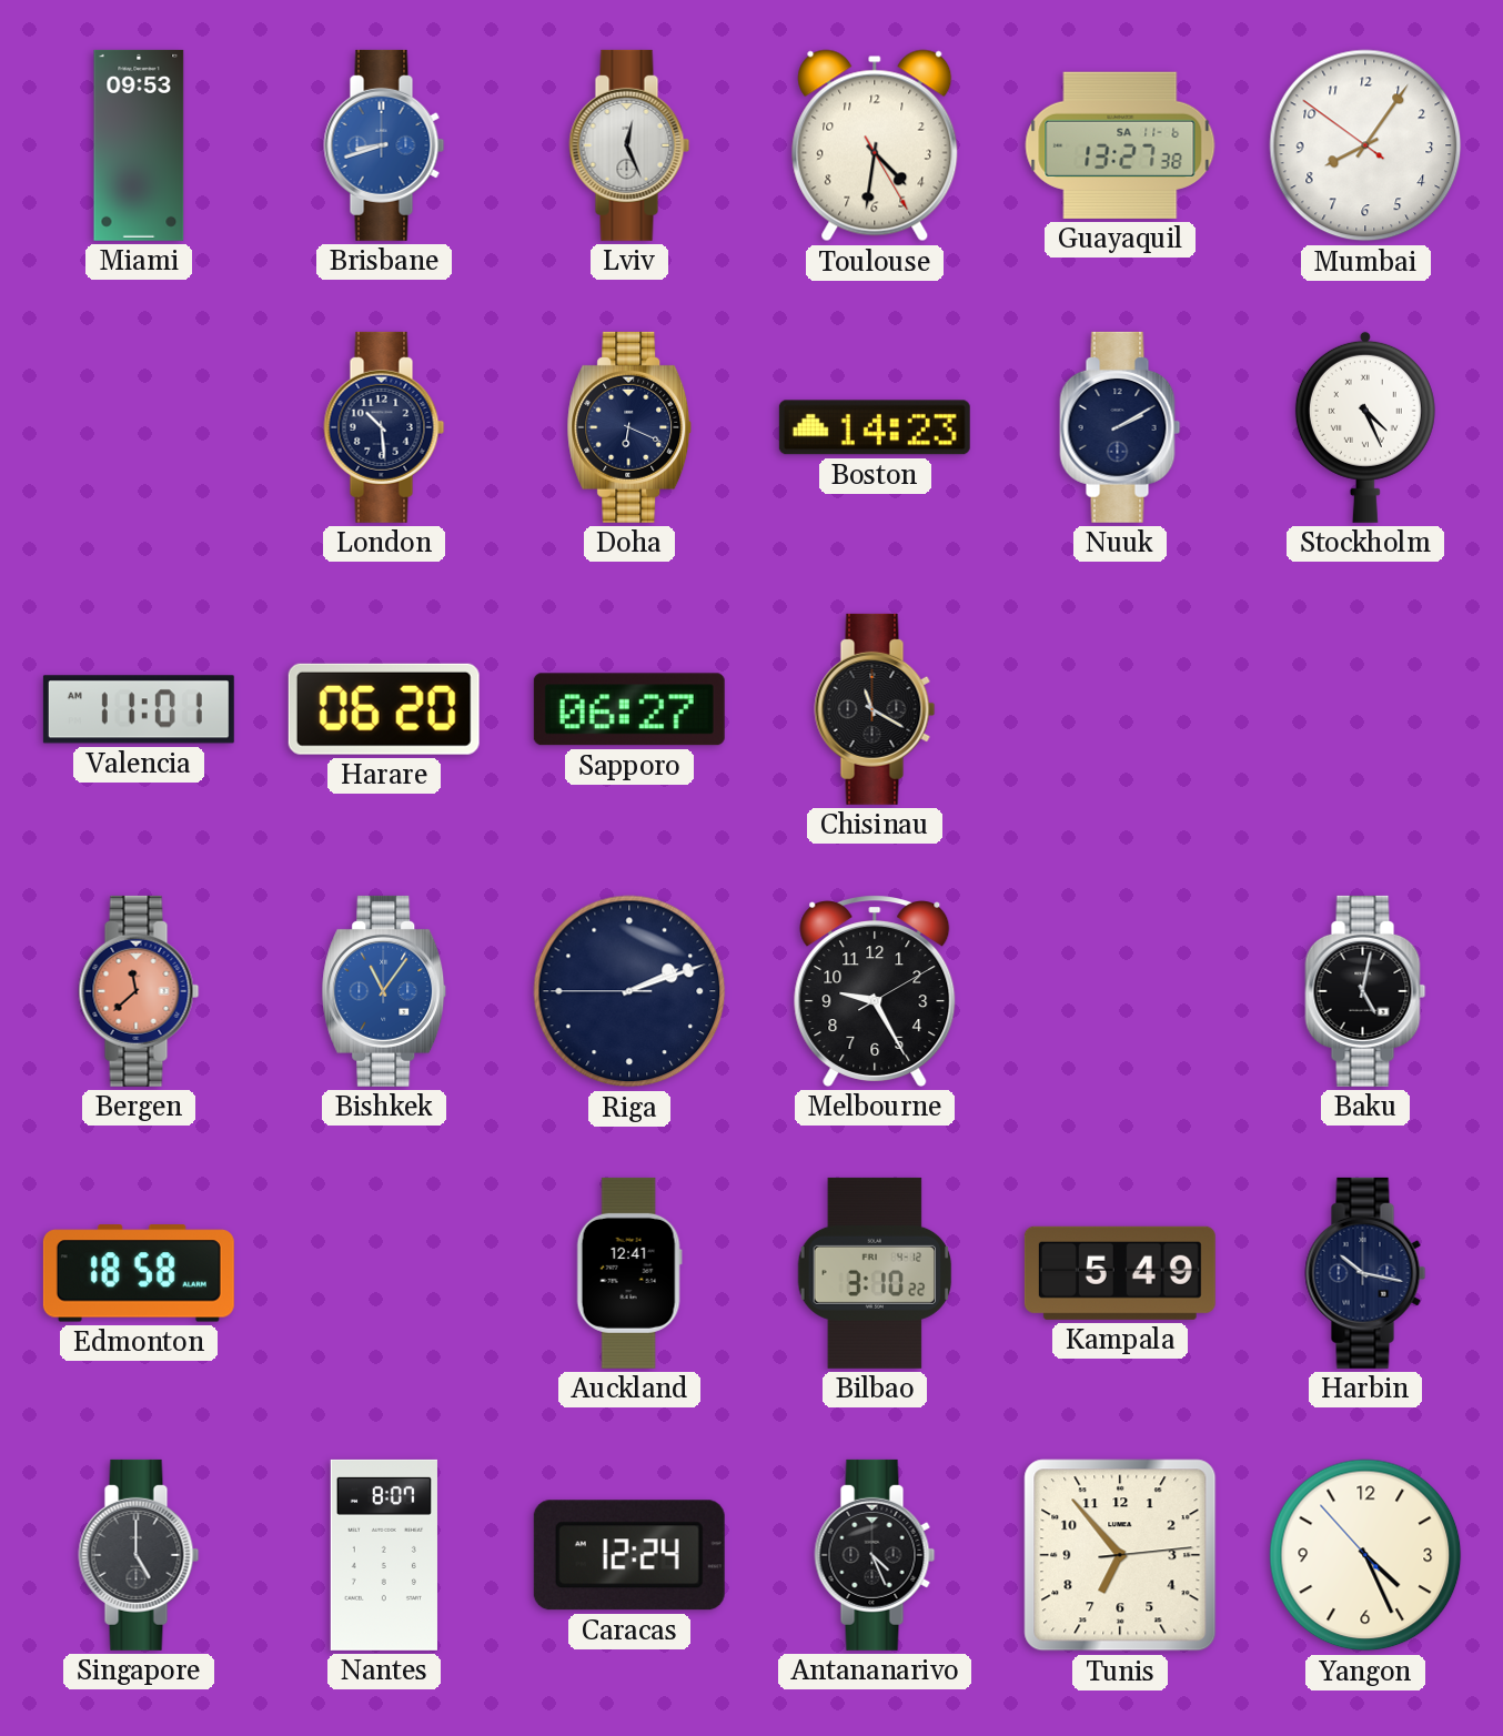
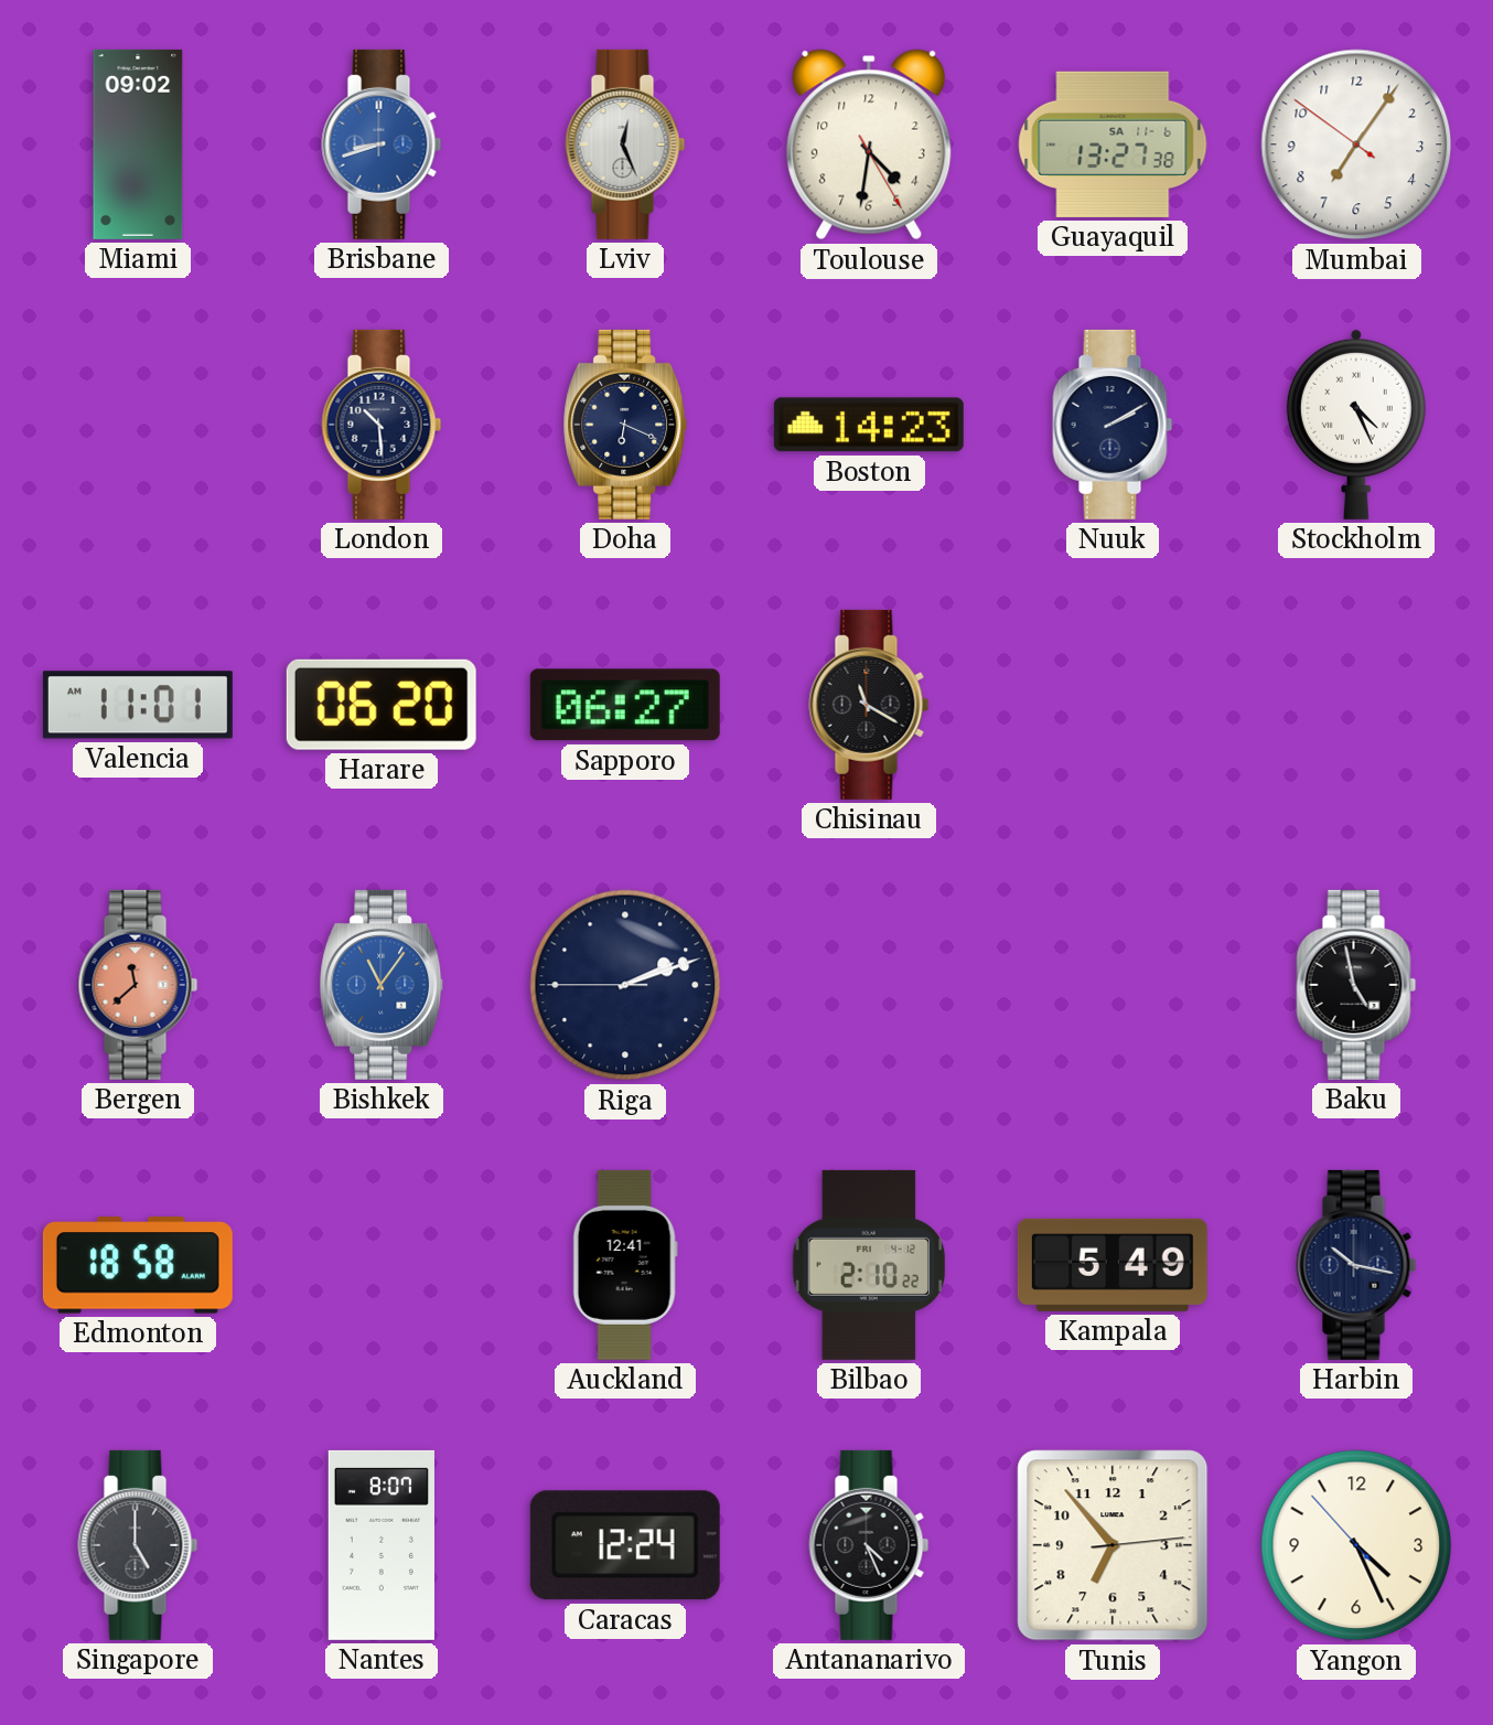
Miami: 09:53 -> 09:02
Mumbai: 8:05 -> 7:05
Melbourne: 9:25 -> none
Baku: 5:02 -> 4:58
Bilbao: 3:10 -> 2:10
